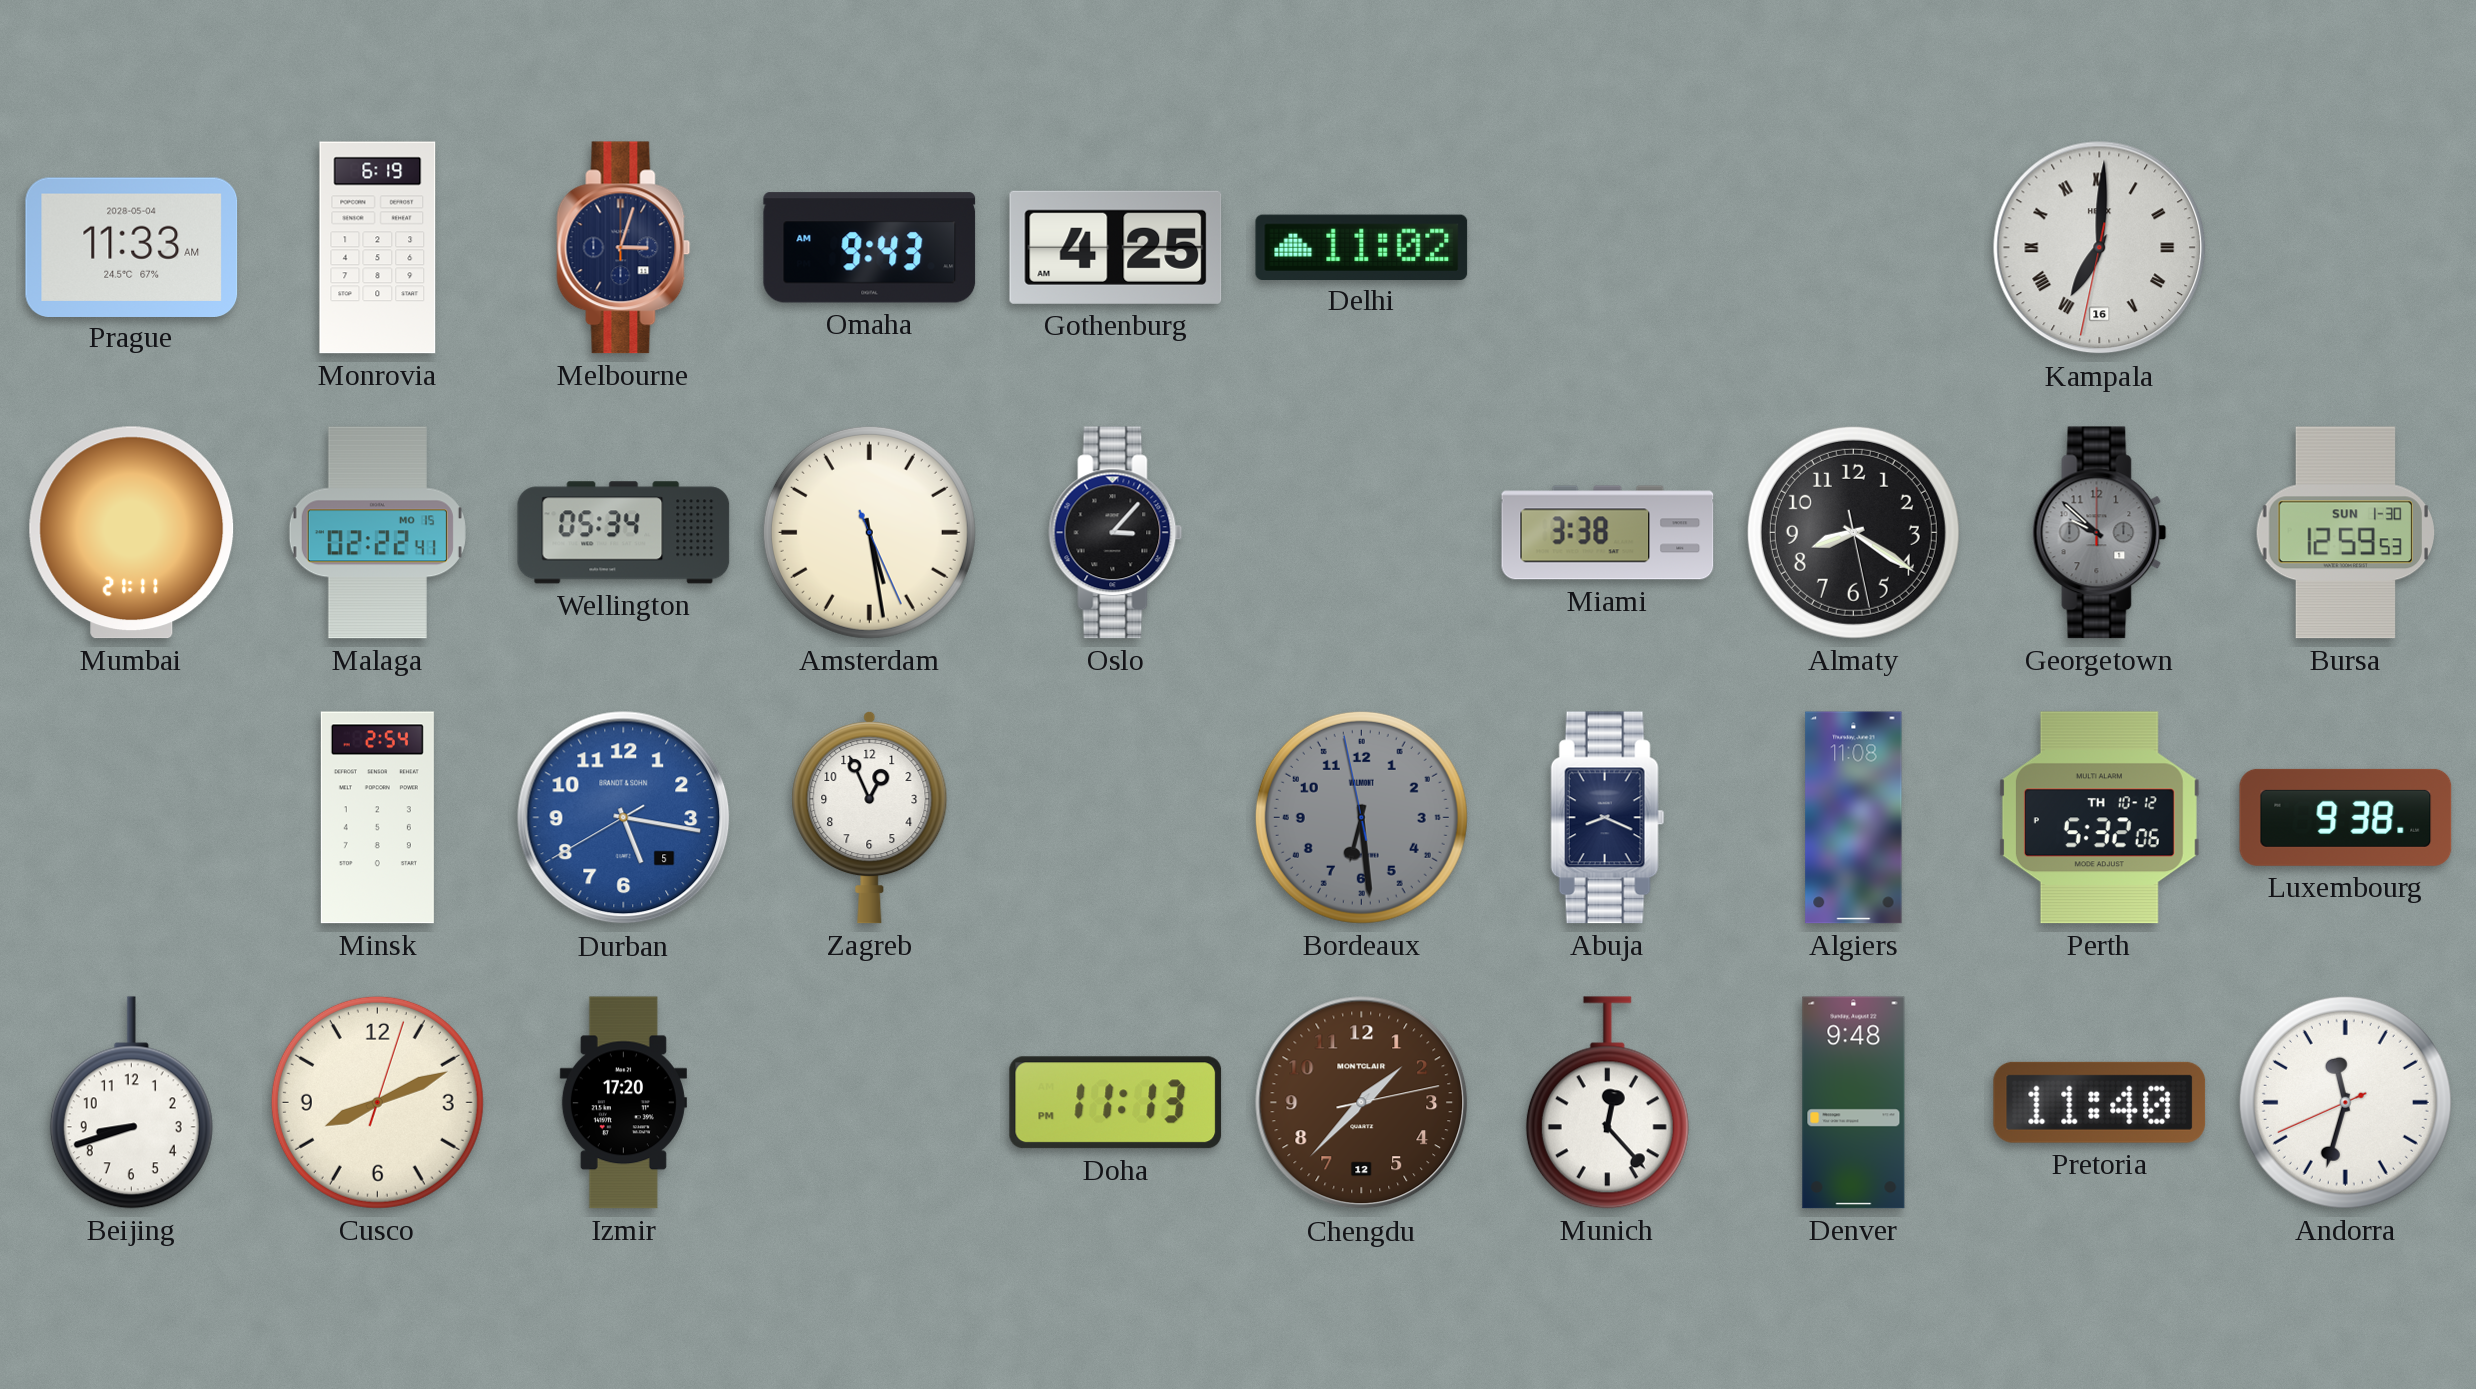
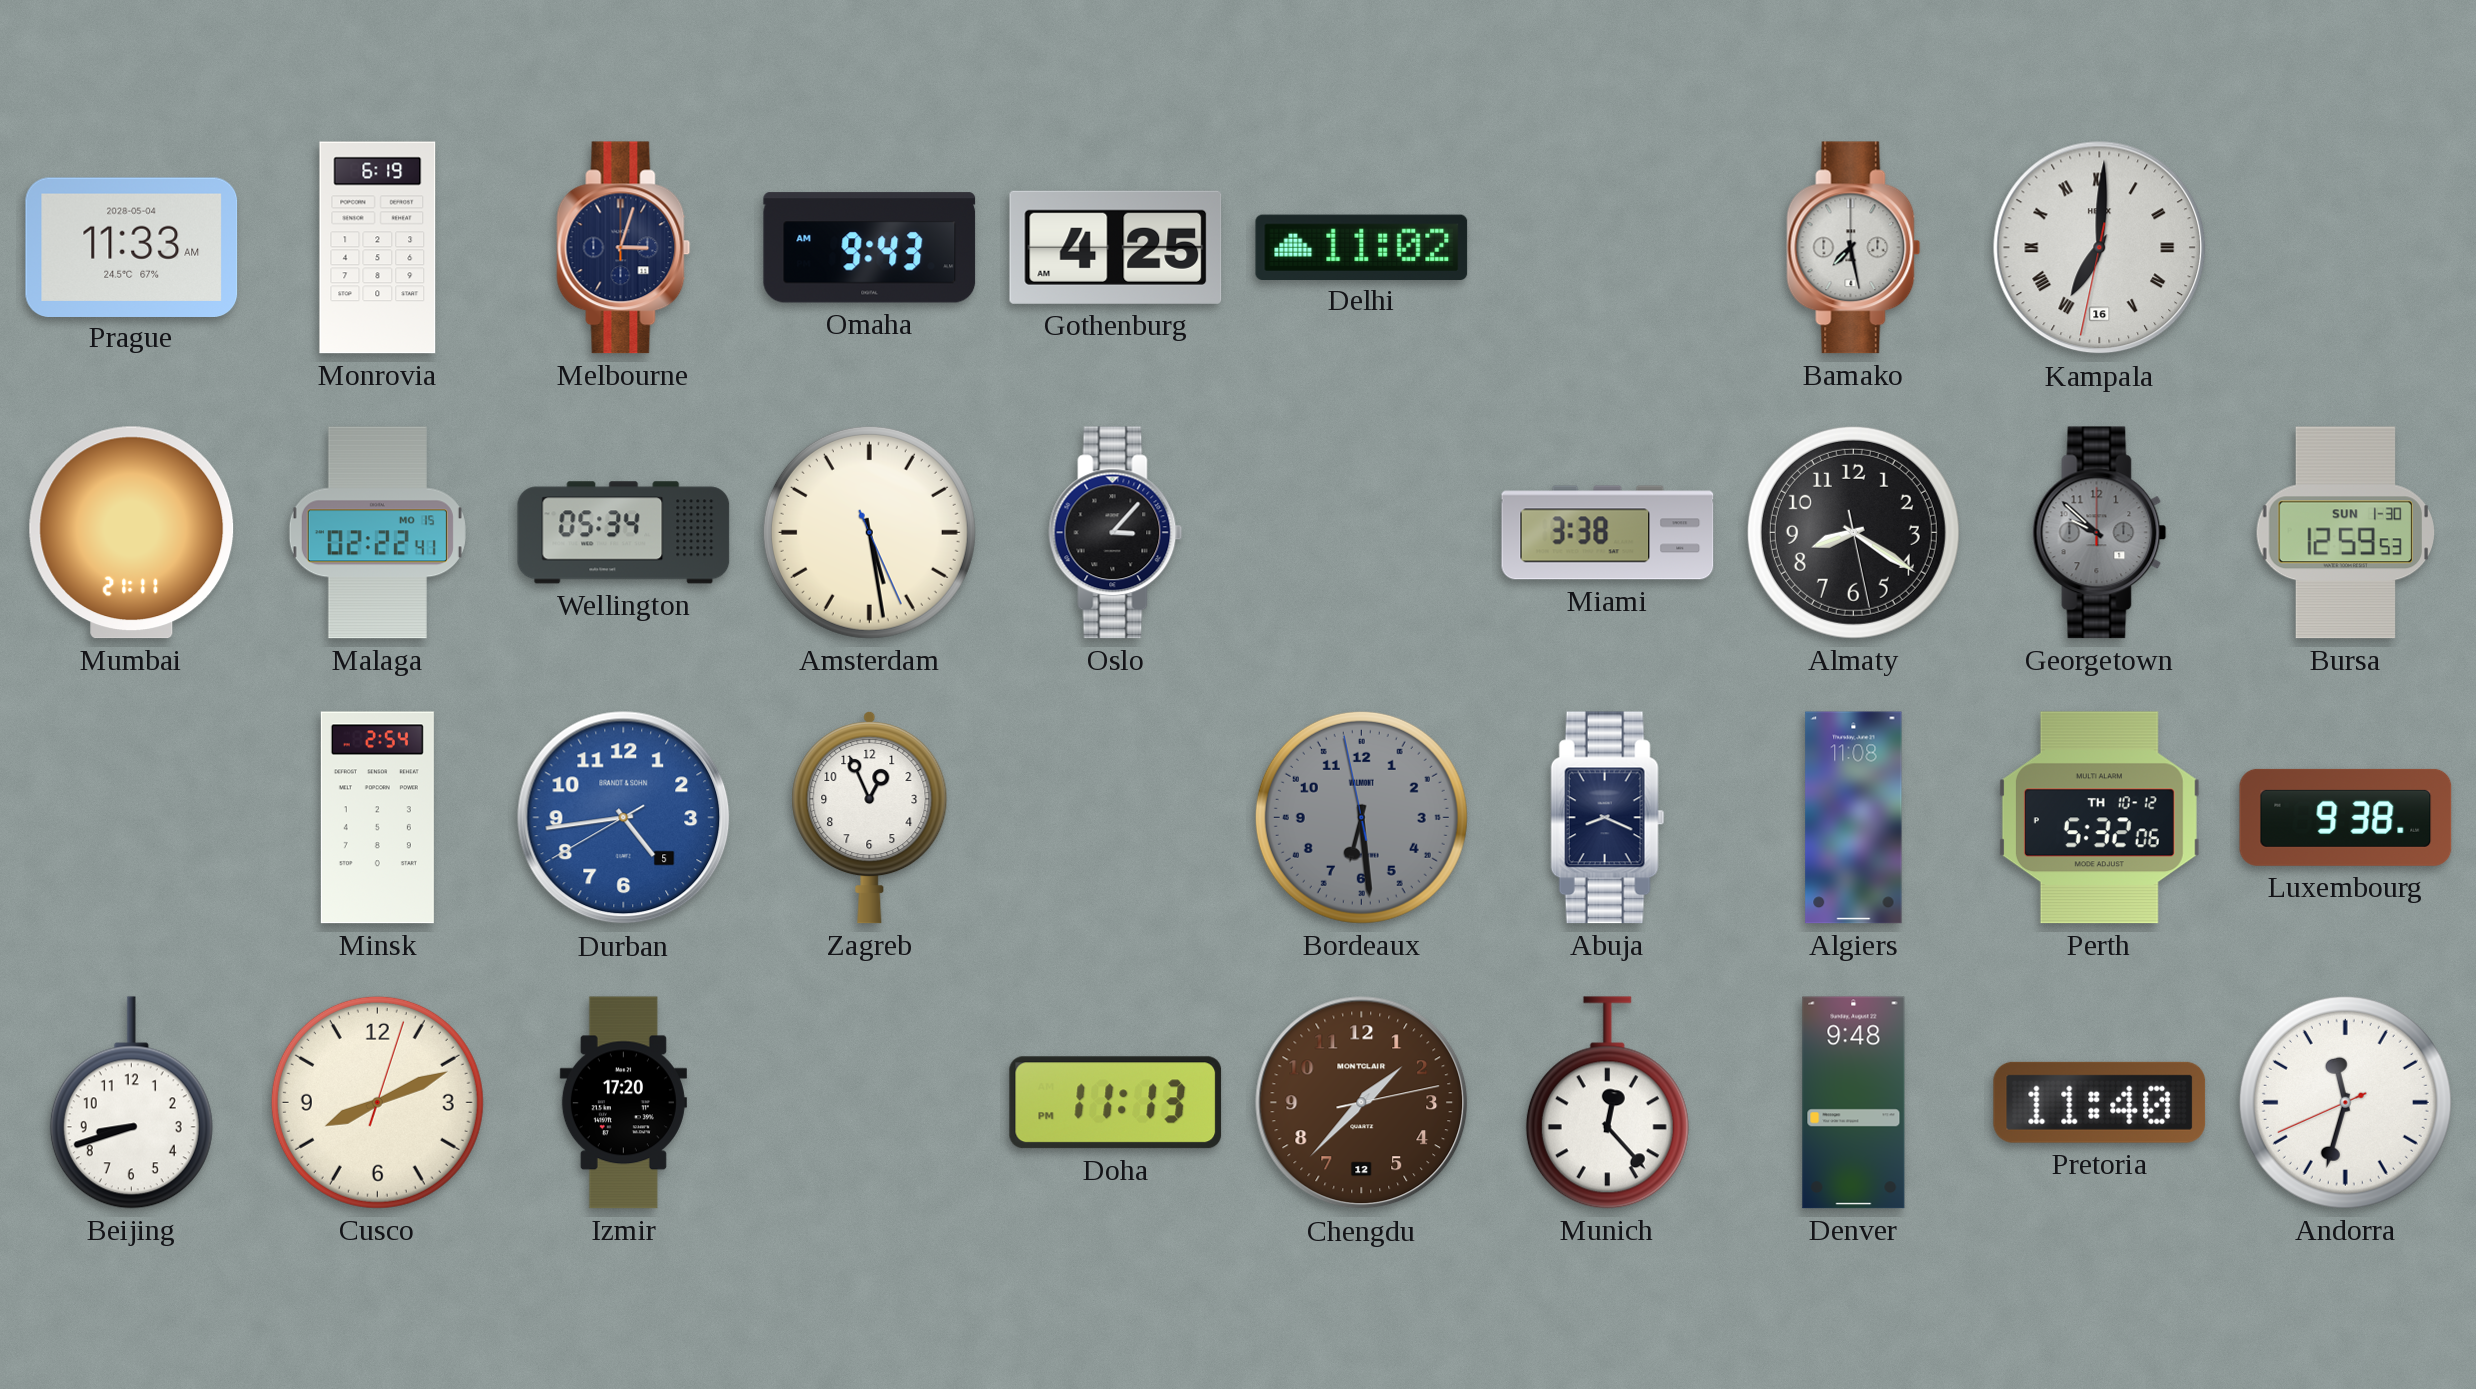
Bamako: none -> 7:28
Durban: 5:16 -> 4:43
